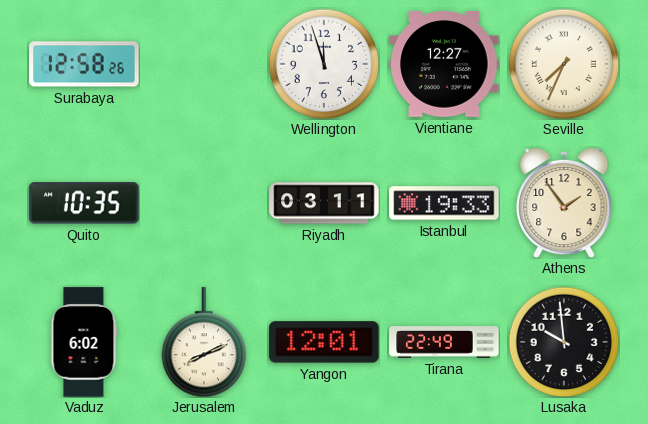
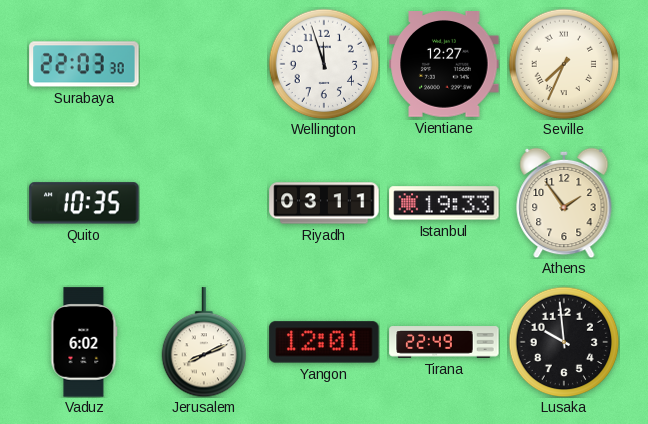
Surabaya: 12:58 -> 22:03
